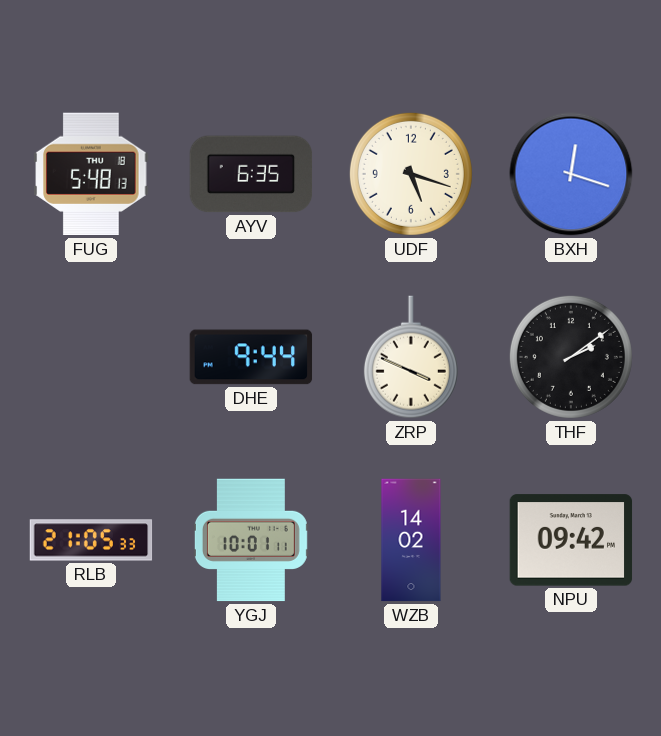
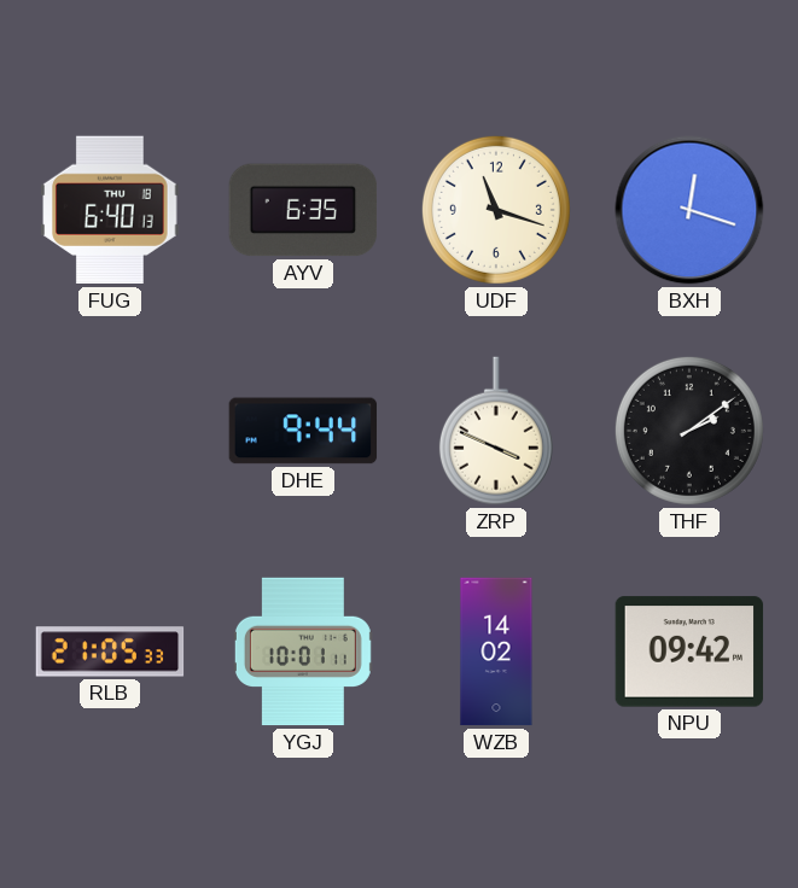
FUG: 5:48 -> 6:40
UDF: 5:18 -> 11:18
